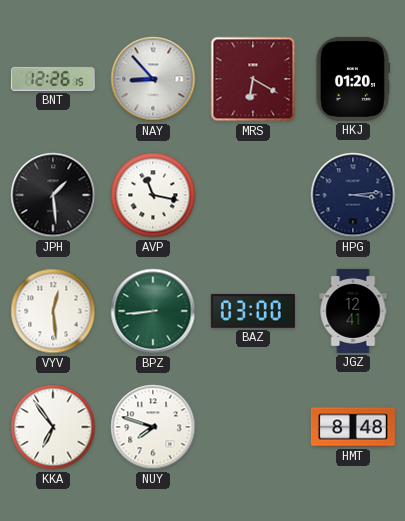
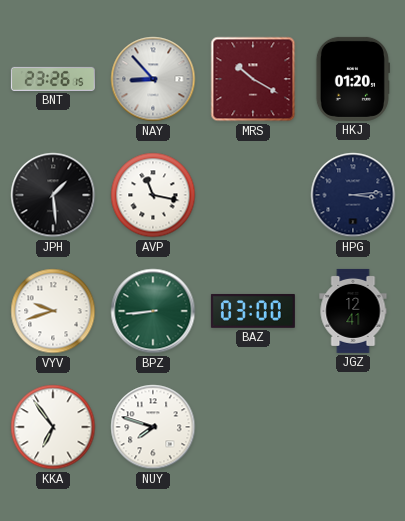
BNT: 12:26 -> 23:26
MRS: 6:20 -> 10:20
VYV: 12:29 -> 9:42
HMT: 8:48 -> none
